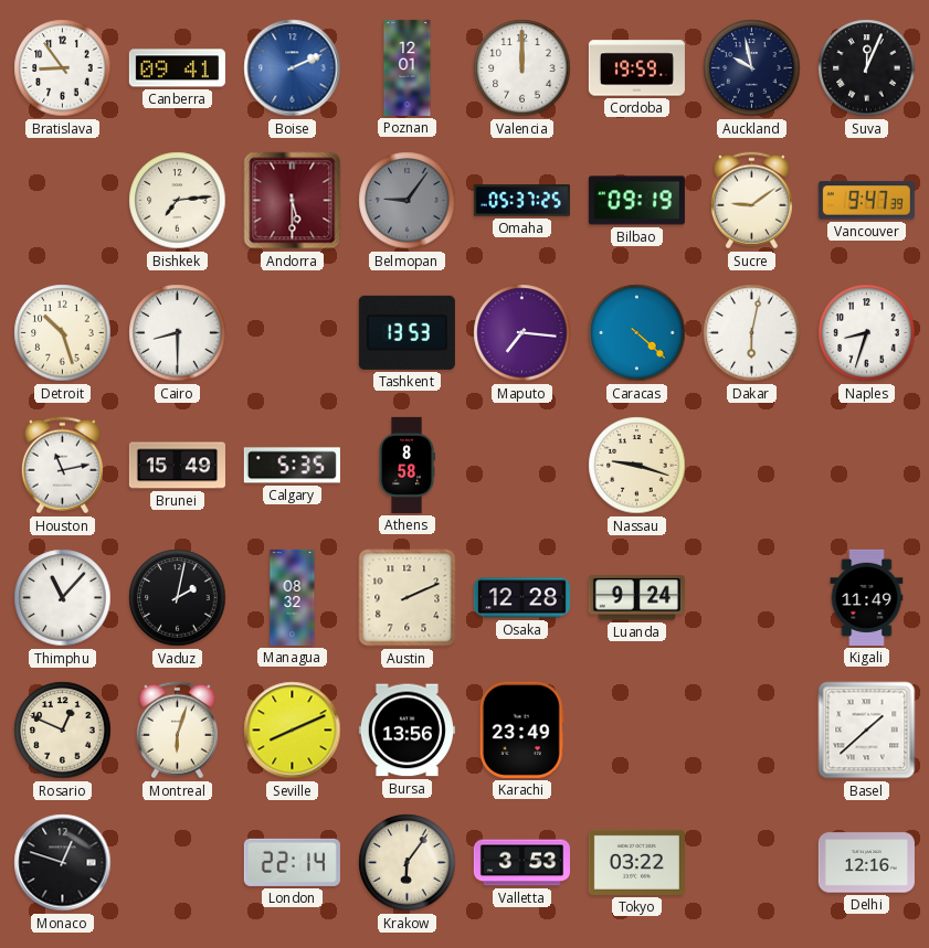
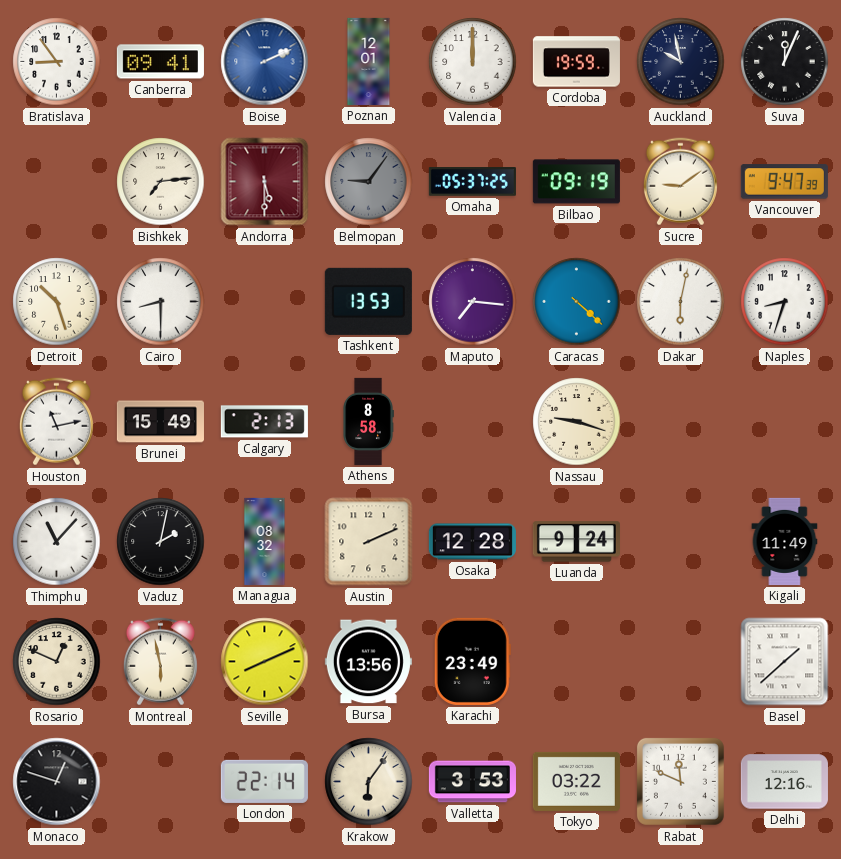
Calgary: 5:35 -> 2:13
Montreal: 6:03 -> 5:58
Rabat: none -> 11:49
